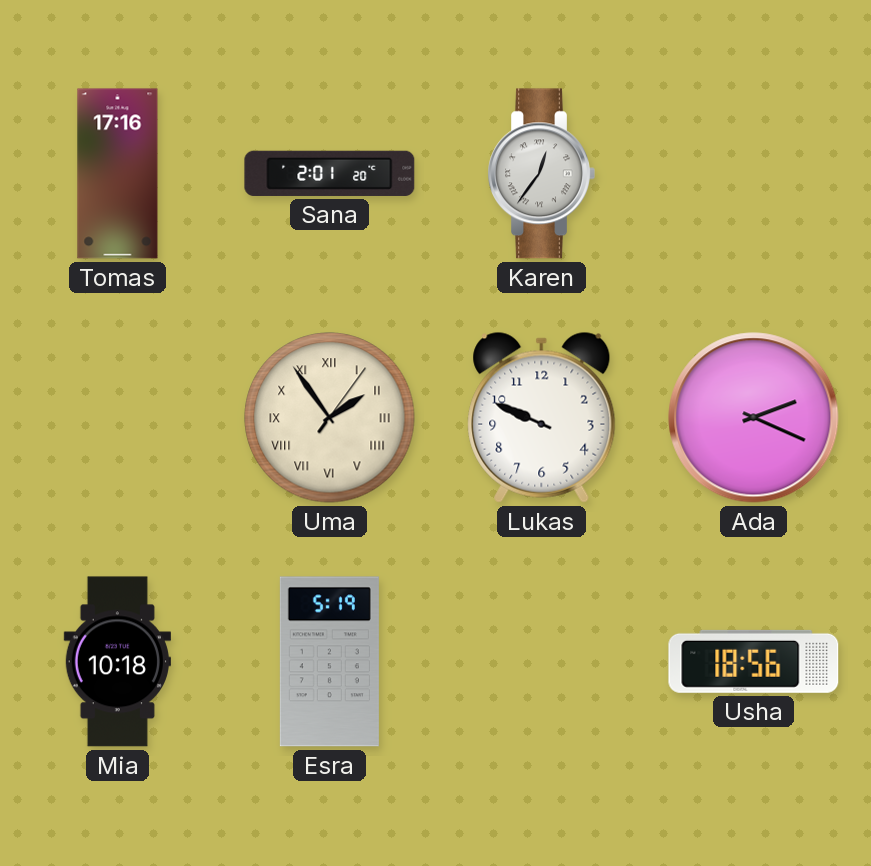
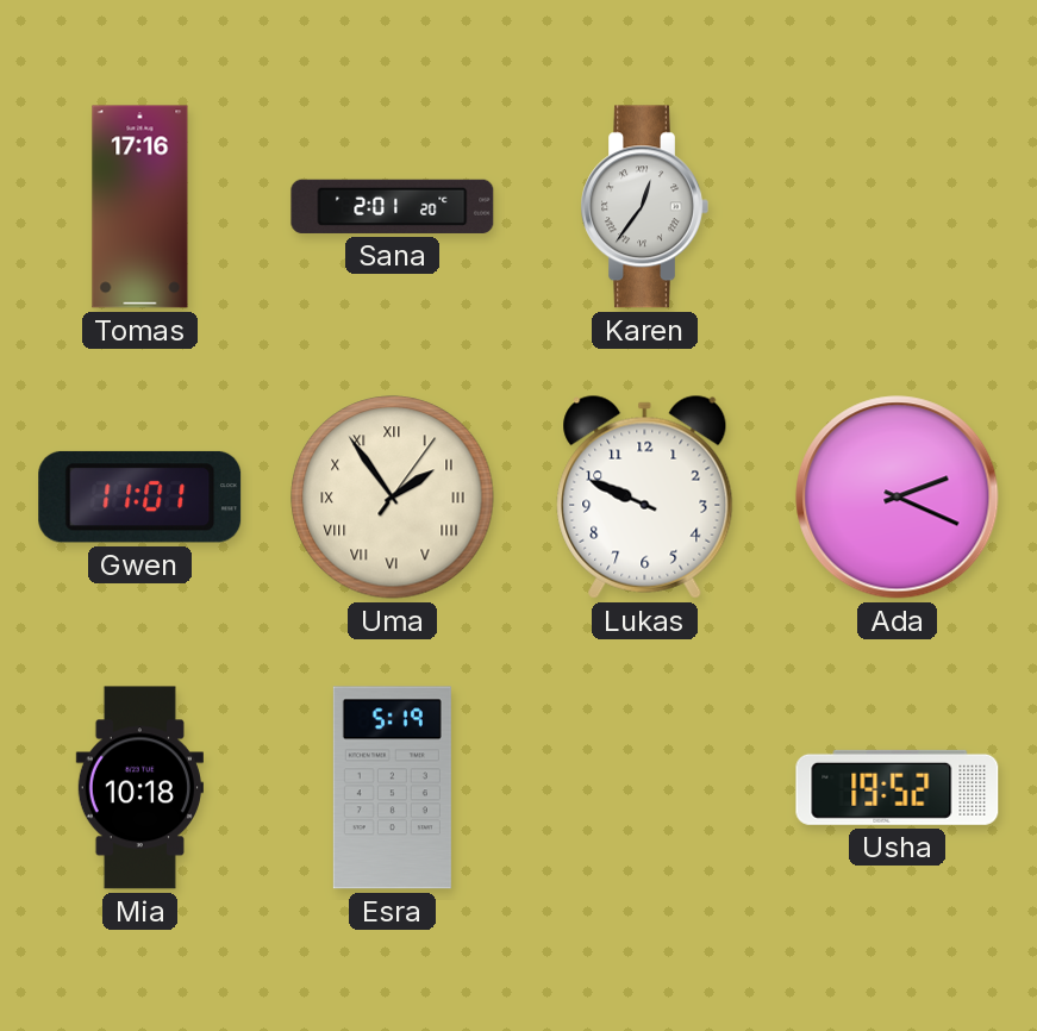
Gwen: none -> 11:01
Usha: 18:56 -> 19:52
